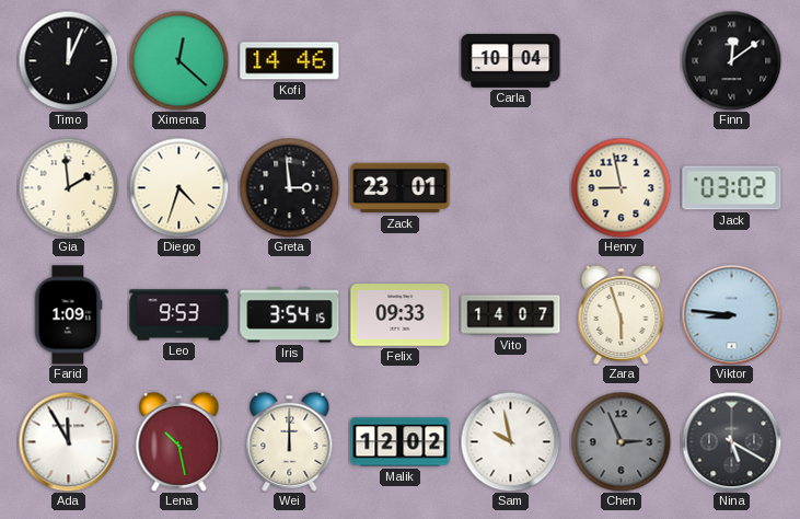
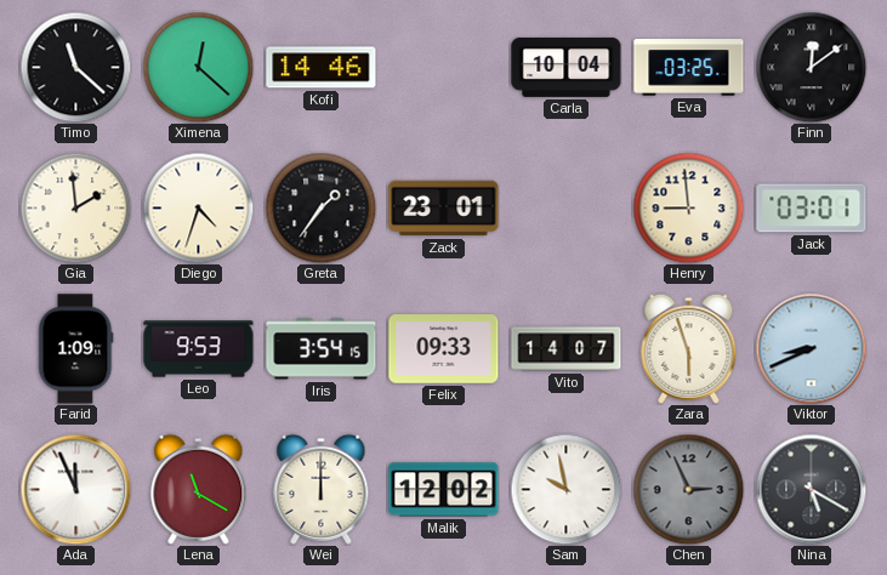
Timo: 12:04 -> 11:22
Eva: none -> 03:25
Greta: 2:59 -> 1:36
Henry: 8:58 -> 8:59
Jack: 03:02 -> 03:01
Viktor: 8:46 -> 8:41
Ada: 11:55 -> 11:56
Lena: 10:28 -> 11:20
